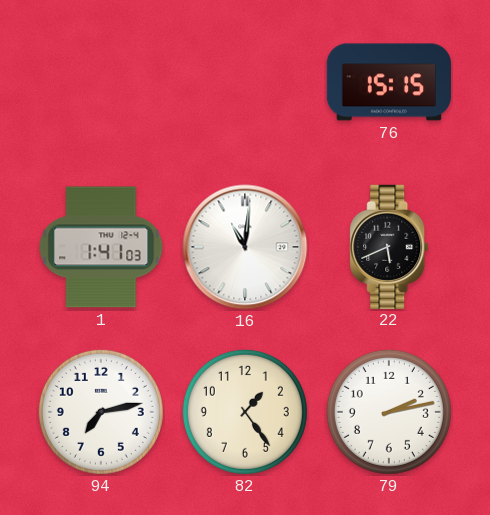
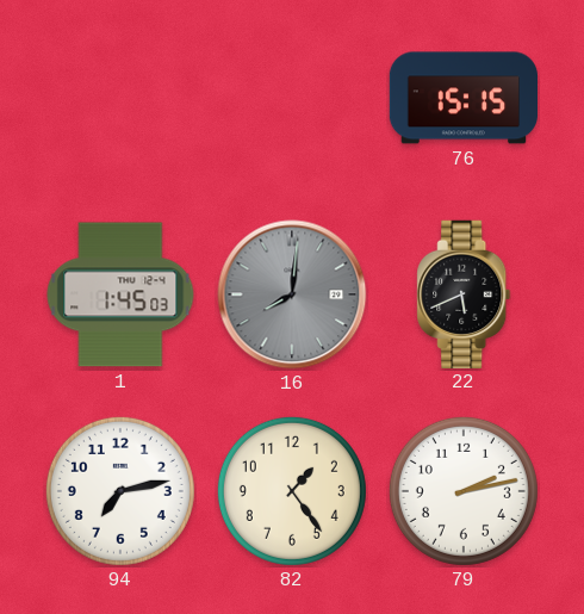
1: 1:41 -> 1:45
16: 11:01 -> 8:01
16 dial: white -> grey
